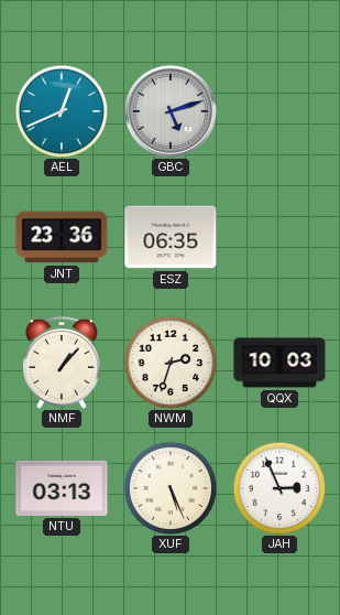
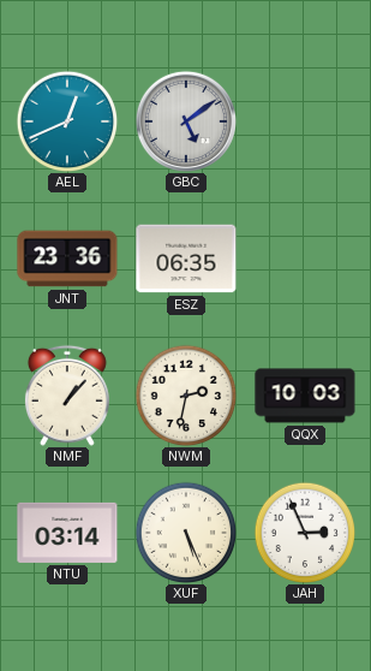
GBC: 5:12 -> 5:09
NWM: 2:33 -> 2:32
NTU: 03:13 -> 03:14
